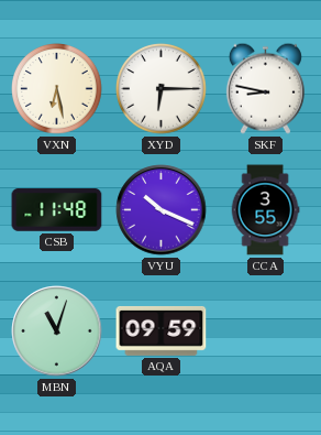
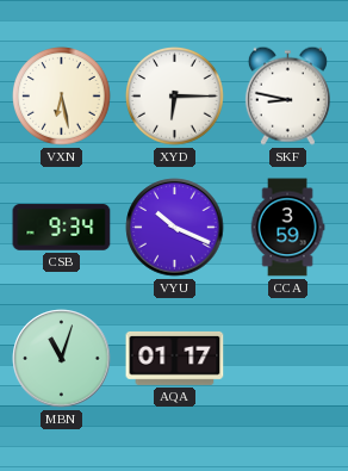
CSB: 11:48 -> 9:34
CCA: 3:55 -> 3:59
AQA: 09:59 -> 01:17
